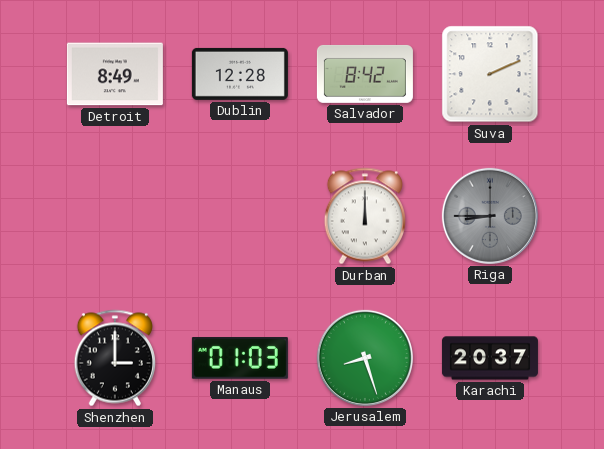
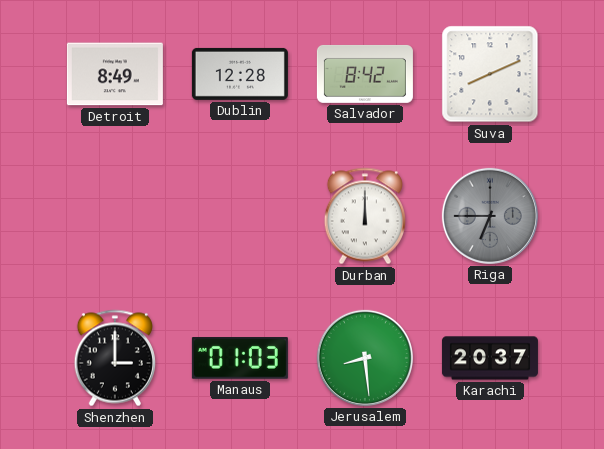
Suva: 2:11 -> 8:11
Riga: 8:45 -> 6:45
Jerusalem: 8:27 -> 8:29
